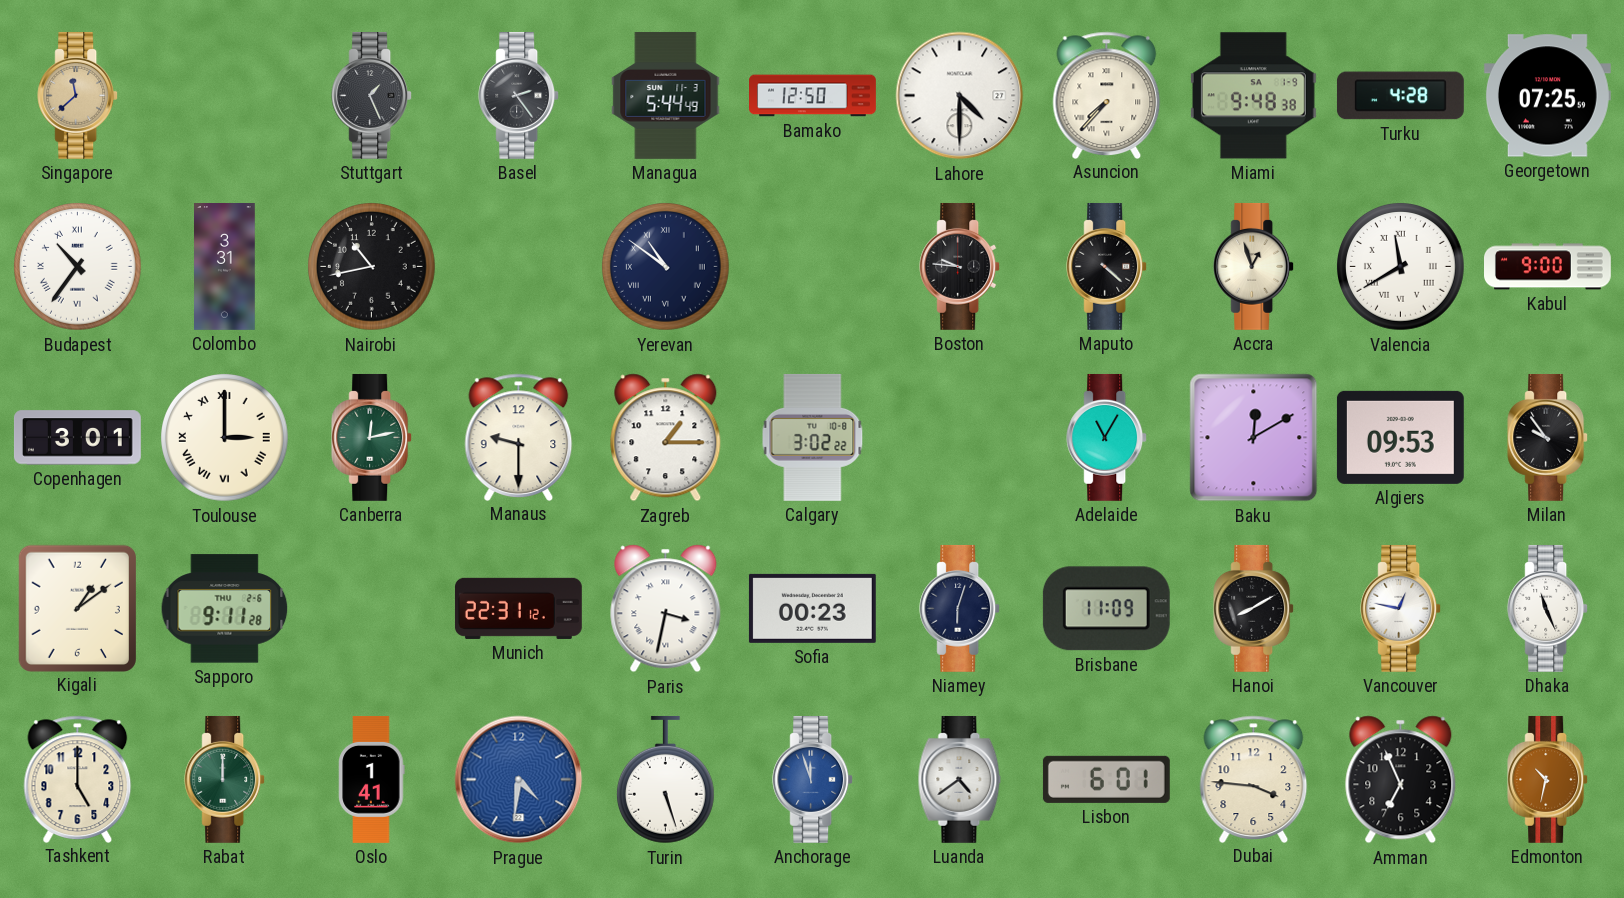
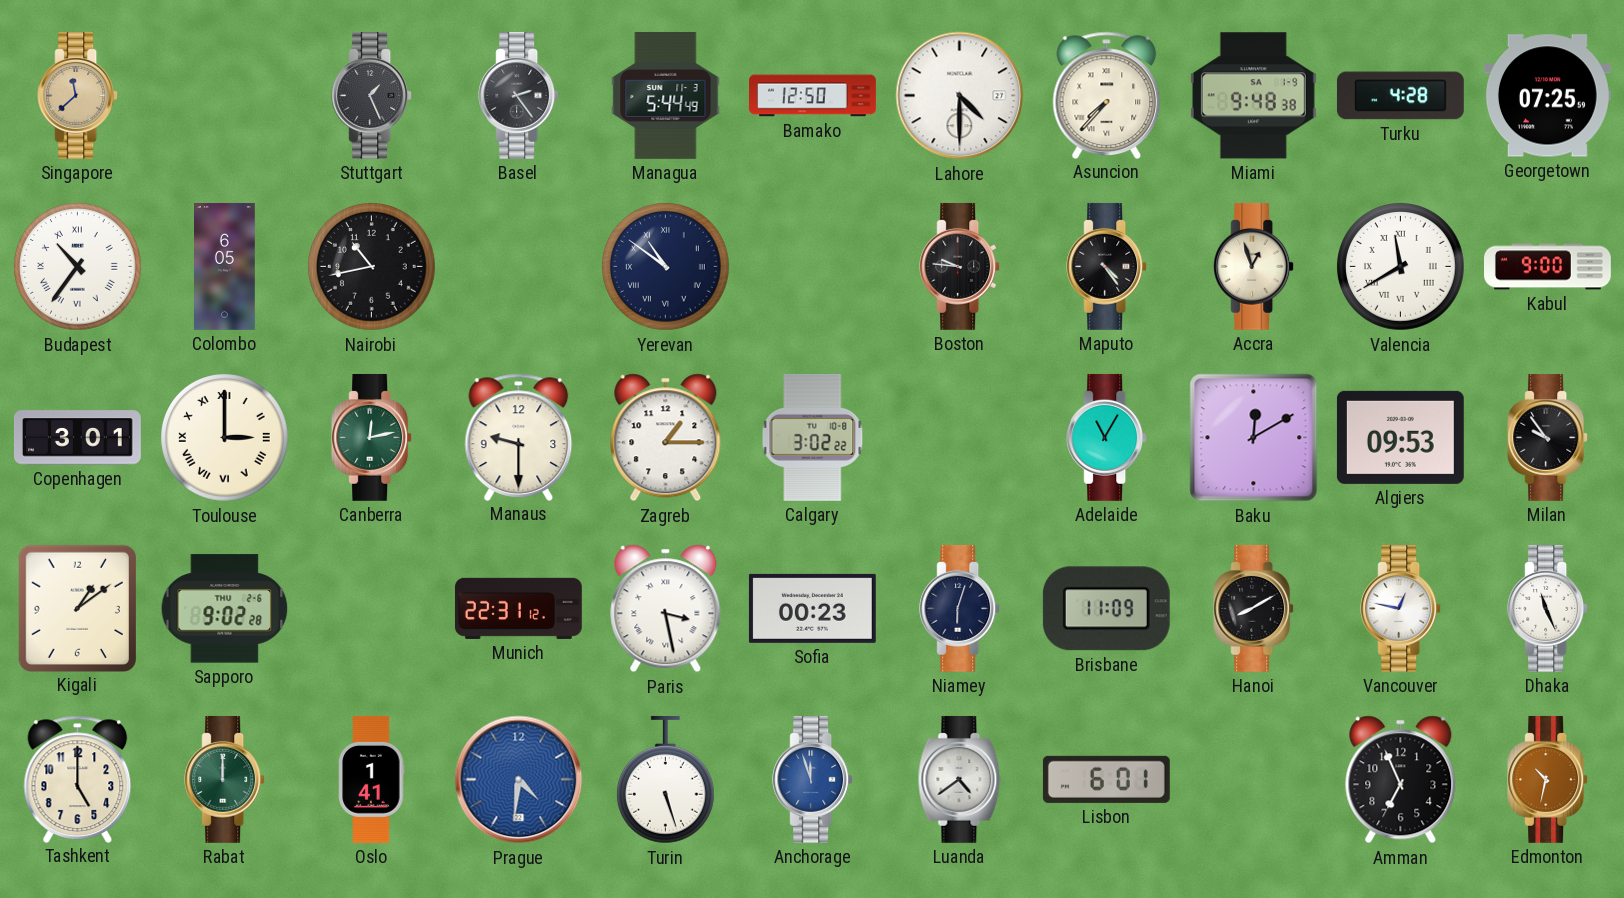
Colombo: 3:31 -> 6:05
Maputo: 4:22 -> 4:24
Sapporo: 9:11 -> 9:02
Paris: 3:32 -> 3:28
Dubai: 3:46 -> none
